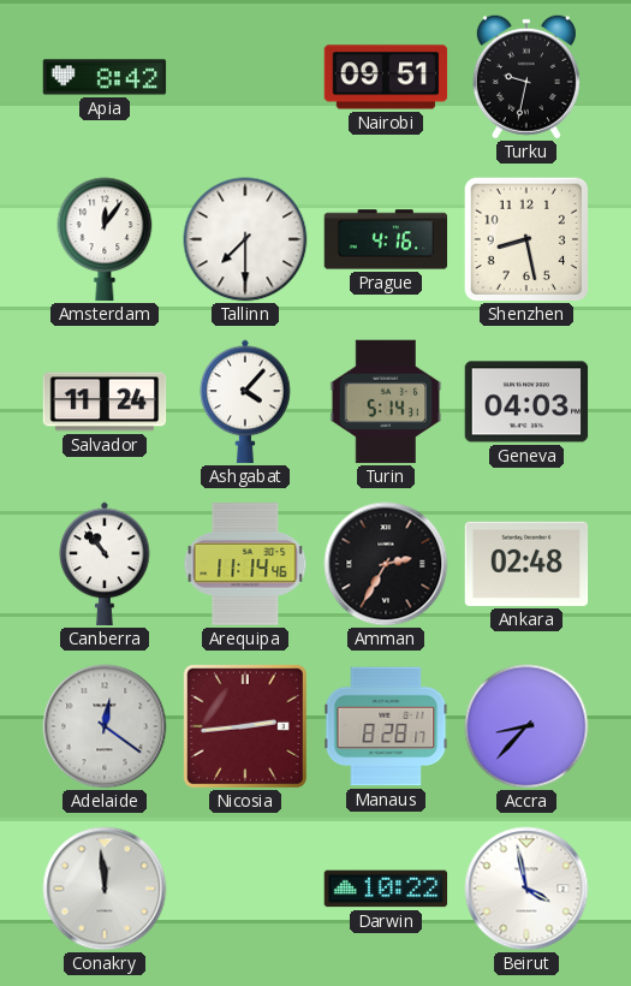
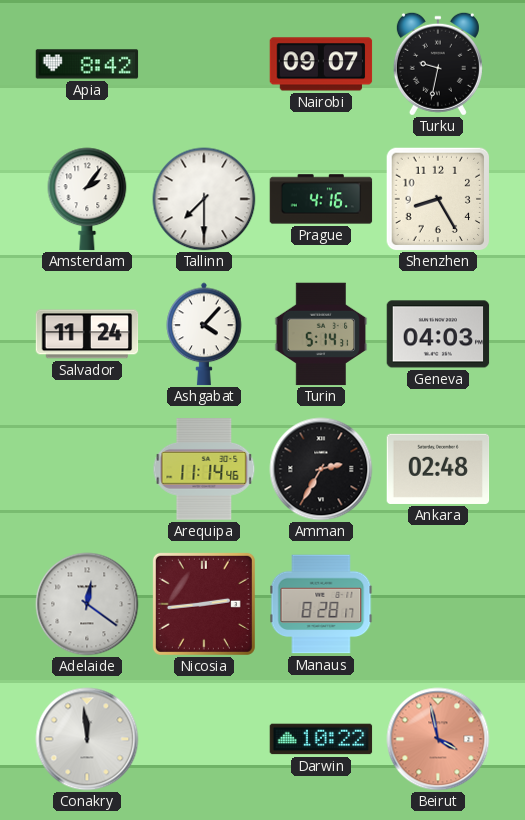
Nairobi: 09:51 -> 09:07
Amsterdam: 12:06 -> 2:06
Shenzhen: 8:28 -> 8:25
Canberra: 10:53 -> none
Accra: 8:37 -> none
Beirut dial: white -> salmon
